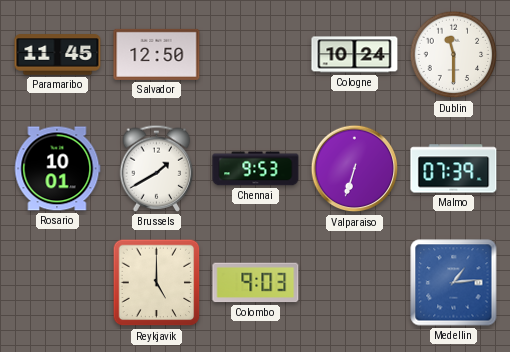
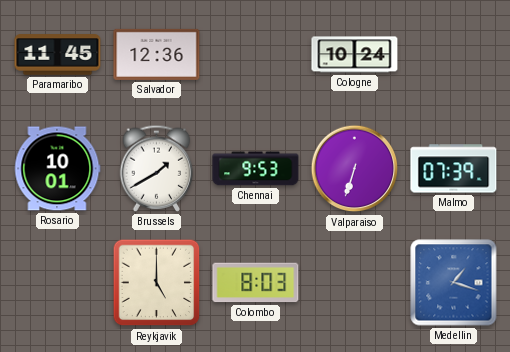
Salvador: 12:50 -> 12:36
Dublin: 11:30 -> none
Colombo: 9:03 -> 8:03
Medellin: 1:14 -> 1:18
